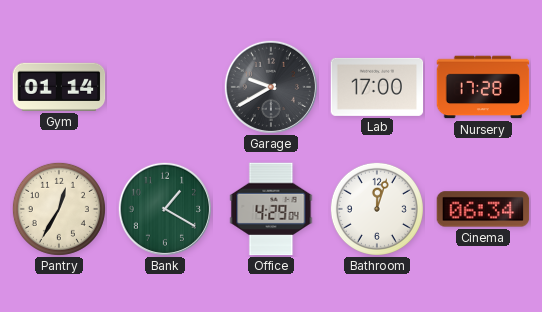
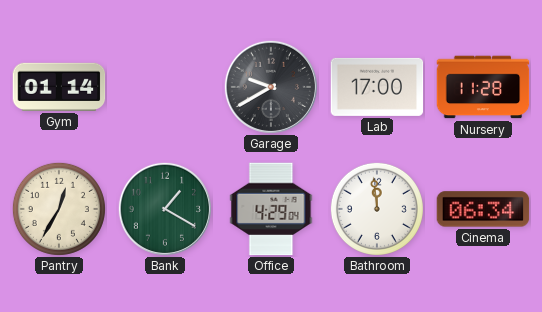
Nursery: 17:28 -> 11:28
Bathroom: 12:03 -> 11:59
